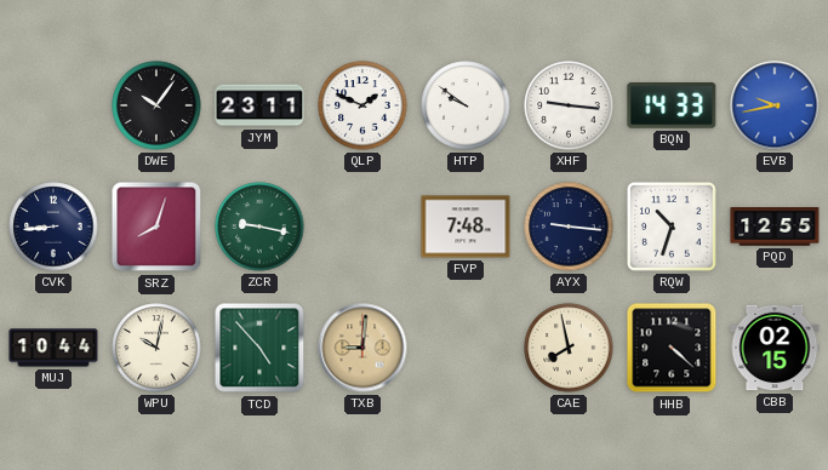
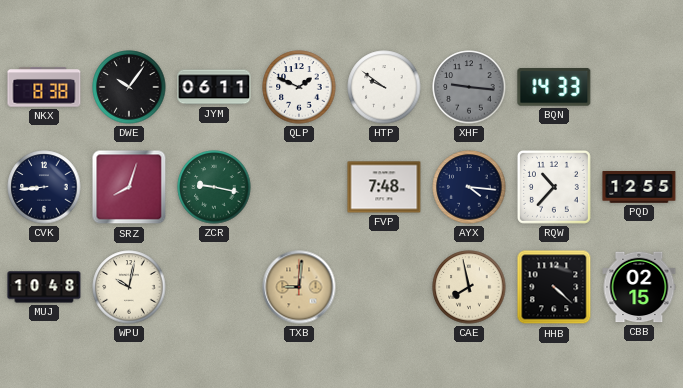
NKX: none -> 8:38
JYM: 23:11 -> 06:11
XHF dial: white -> grey
EVB: 9:43 -> none
AYX: 9:16 -> 4:16
RQW: 10:33 -> 10:37
MUJ: 10:44 -> 10:48
TCD: 4:53 -> none
